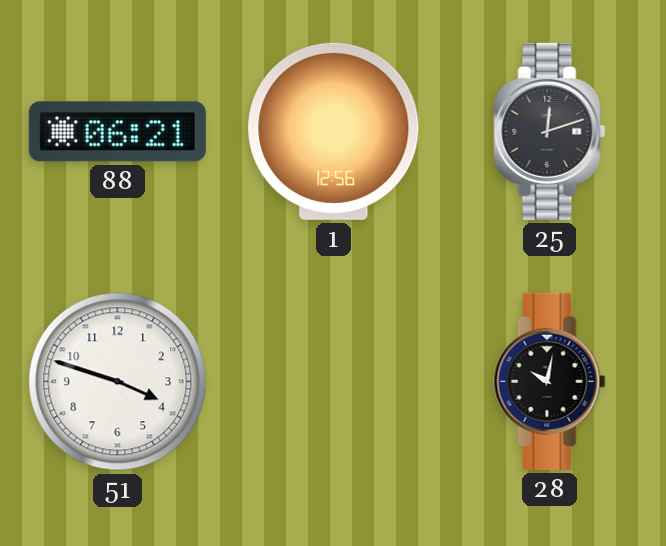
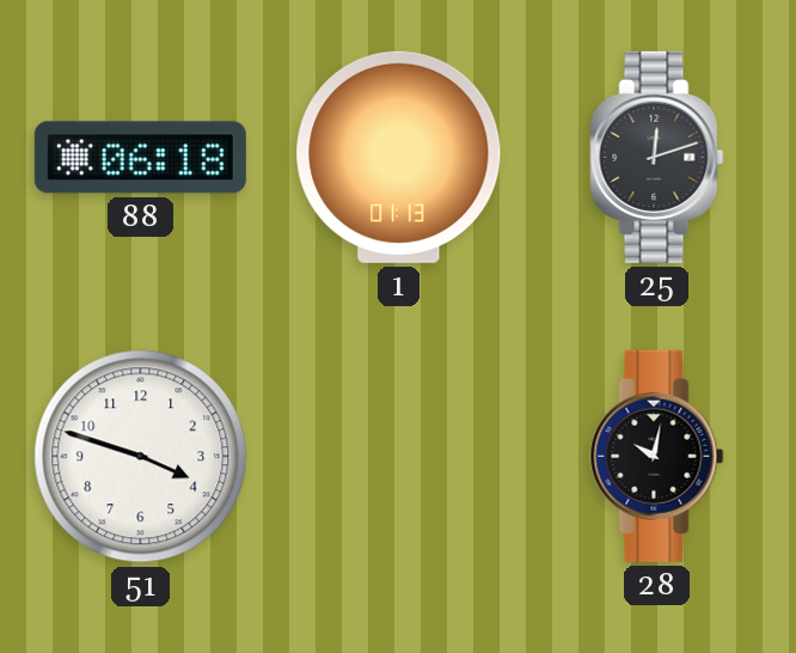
88: 06:21 -> 06:18
1: 12:56 -> 01:13
